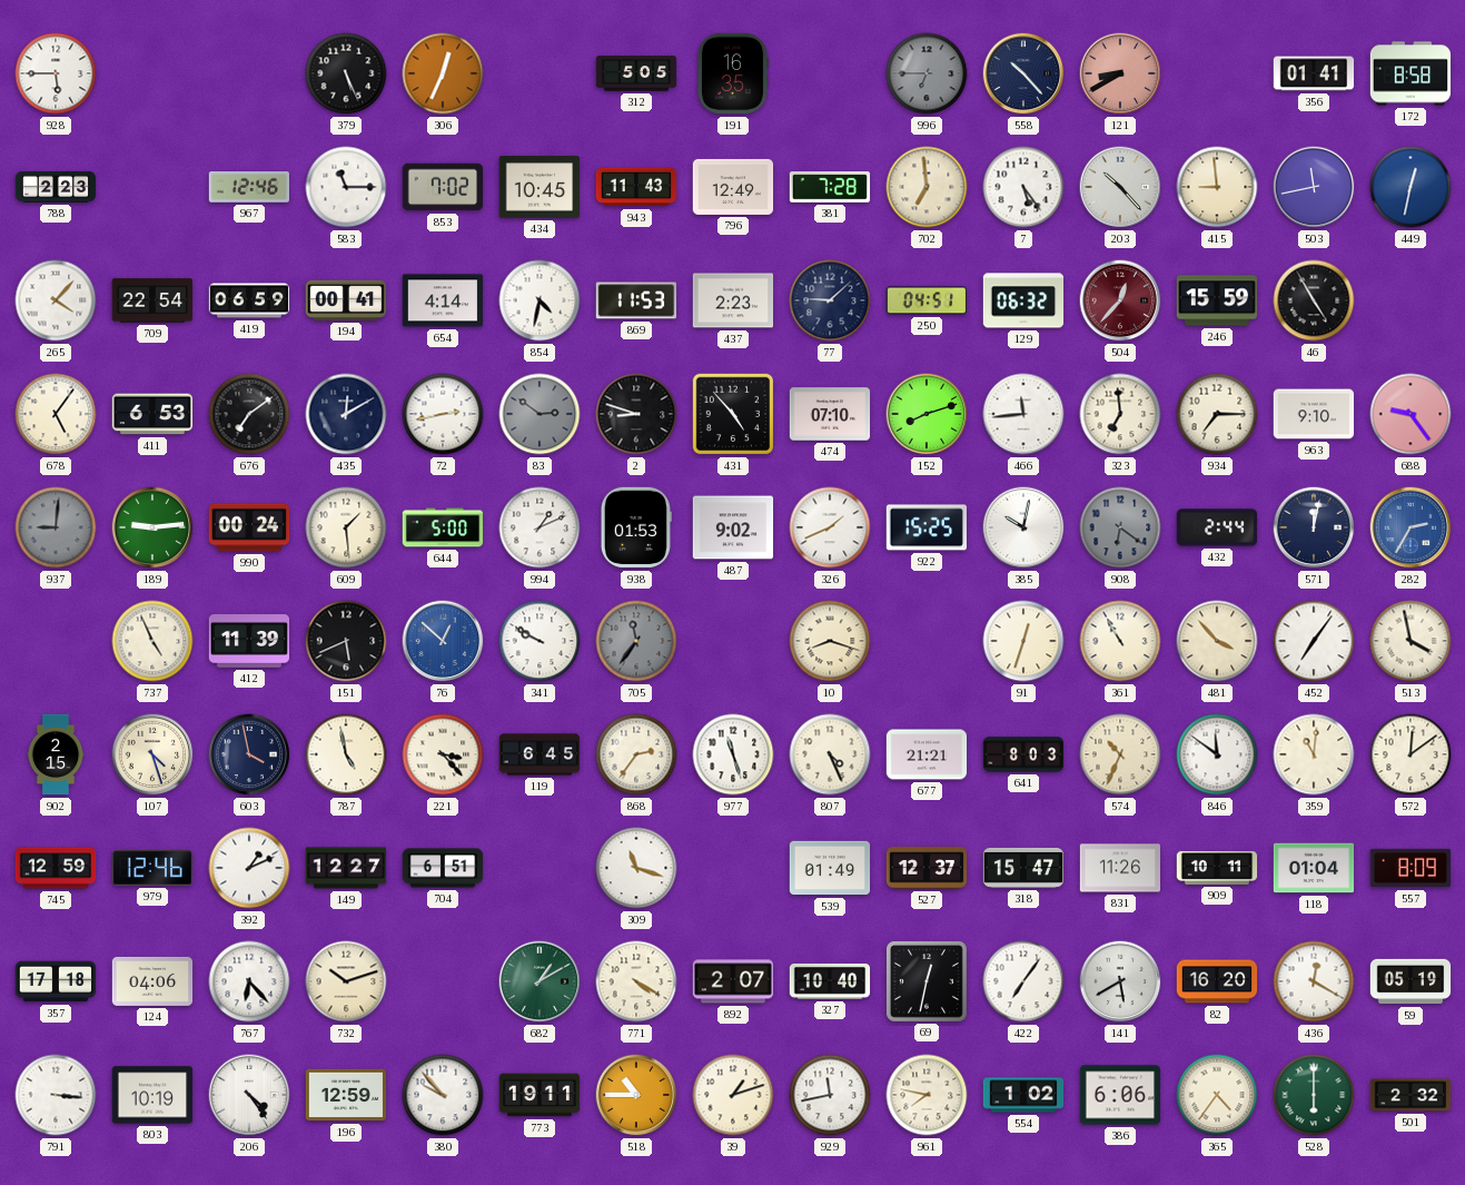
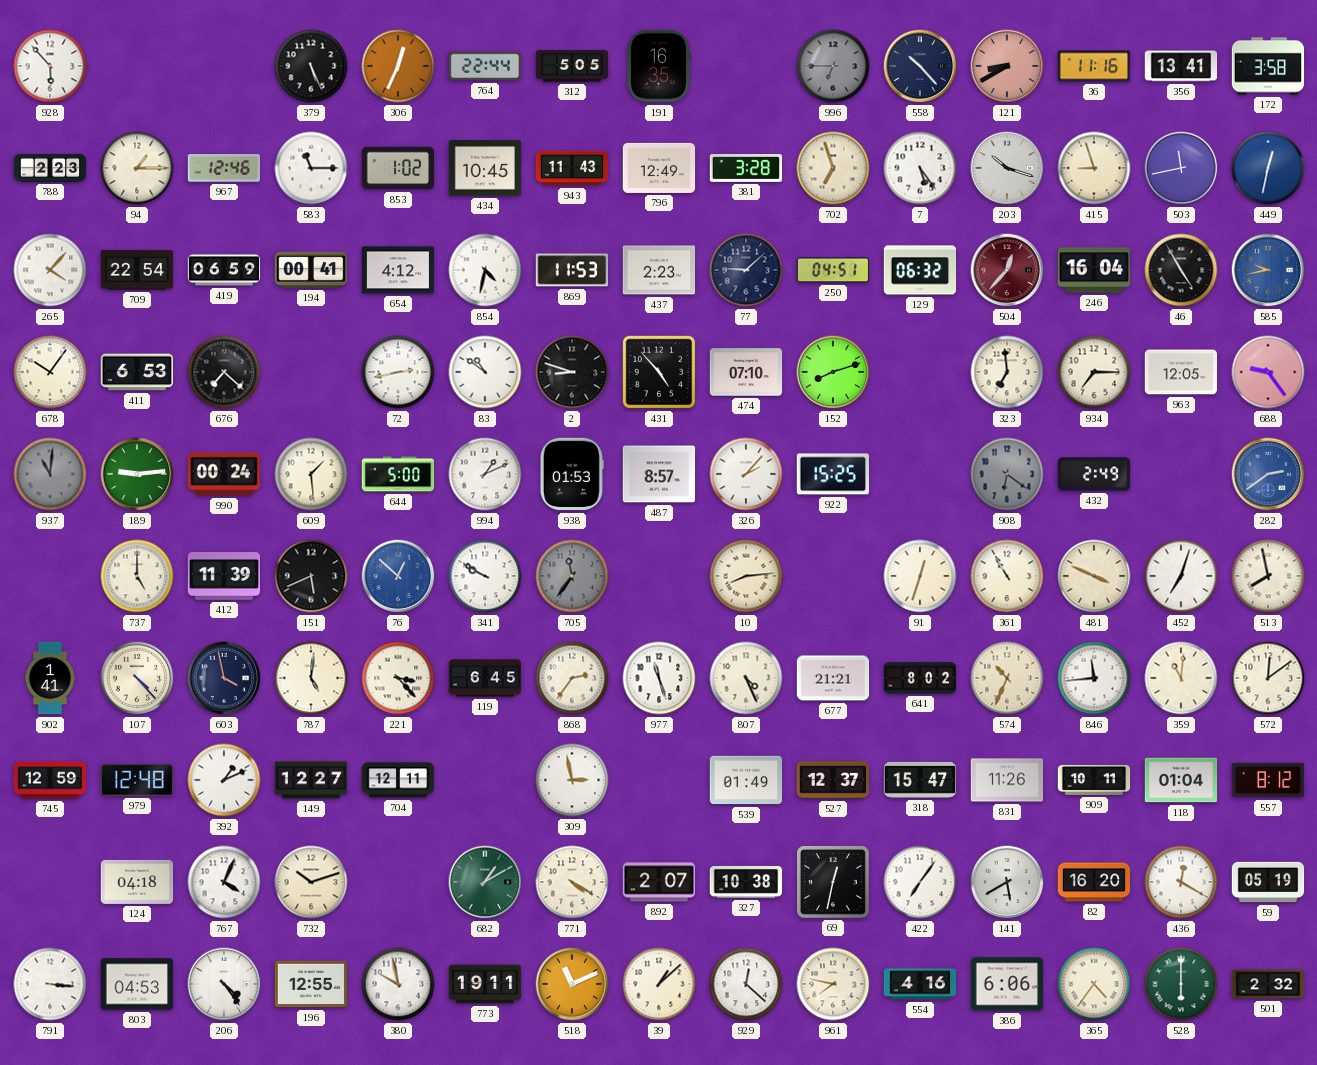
928: 5:45 -> 5:53
764: none -> 22:44
36: none -> 11:16
356: 01:41 -> 13:41
172: 8:58 -> 3:58
94: none -> 1:15
853: 7:02 -> 1:02
381: 7:28 -> 3:28
702: 6:59 -> 6:57
203: 10:23 -> 10:18
415: 8:59 -> 8:57
654: 4:14 -> 4:12
246: 15:59 -> 16:04
585: none -> 9:43
678: 5:06 -> 10:06
676: 7:09 -> 7:22
435: 12:10 -> none
83: 2:51 -> 10:51
83 dial: grey -> white
466: 11:44 -> none
963: 9:10 -> 12:05
937: 9:01 -> 11:01
487: 9:02 -> 8:57
326: 1:41 -> 2:07
385: 10:02 -> none
432: 2:44 -> 2:49
571: 12:02 -> none
282: 2:35 -> 2:39
737: 4:56 -> 5:00
10: 8:18 -> 8:14
481: 3:53 -> 3:49
452: 7:06 -> 7:03
513: 3:58 -> 7:58
902: 2:15 -> 1:41
107: 4:27 -> 4:23
787: 4:58 -> 5:01
641: 8:03 -> 8:02
846: 11:51 -> 11:44
979: 12:46 -> 12:48
704: 6:51 -> 12:11
309: 11:18 -> 2:58
557: 8:09 -> 8:12
357: 17:18 -> none
124: 04:06 -> 04:18
767: 6:23 -> 4:04
327: 10:40 -> 10:38
803: 10:19 -> 04:53
196: 12:59 -> 12:55
380: 9:53 -> 9:58
518: 10:45 -> 11:11
39: 1:12 -> 1:08
929: 11:43 -> 12:22
554: 1:02 -> 4:16
